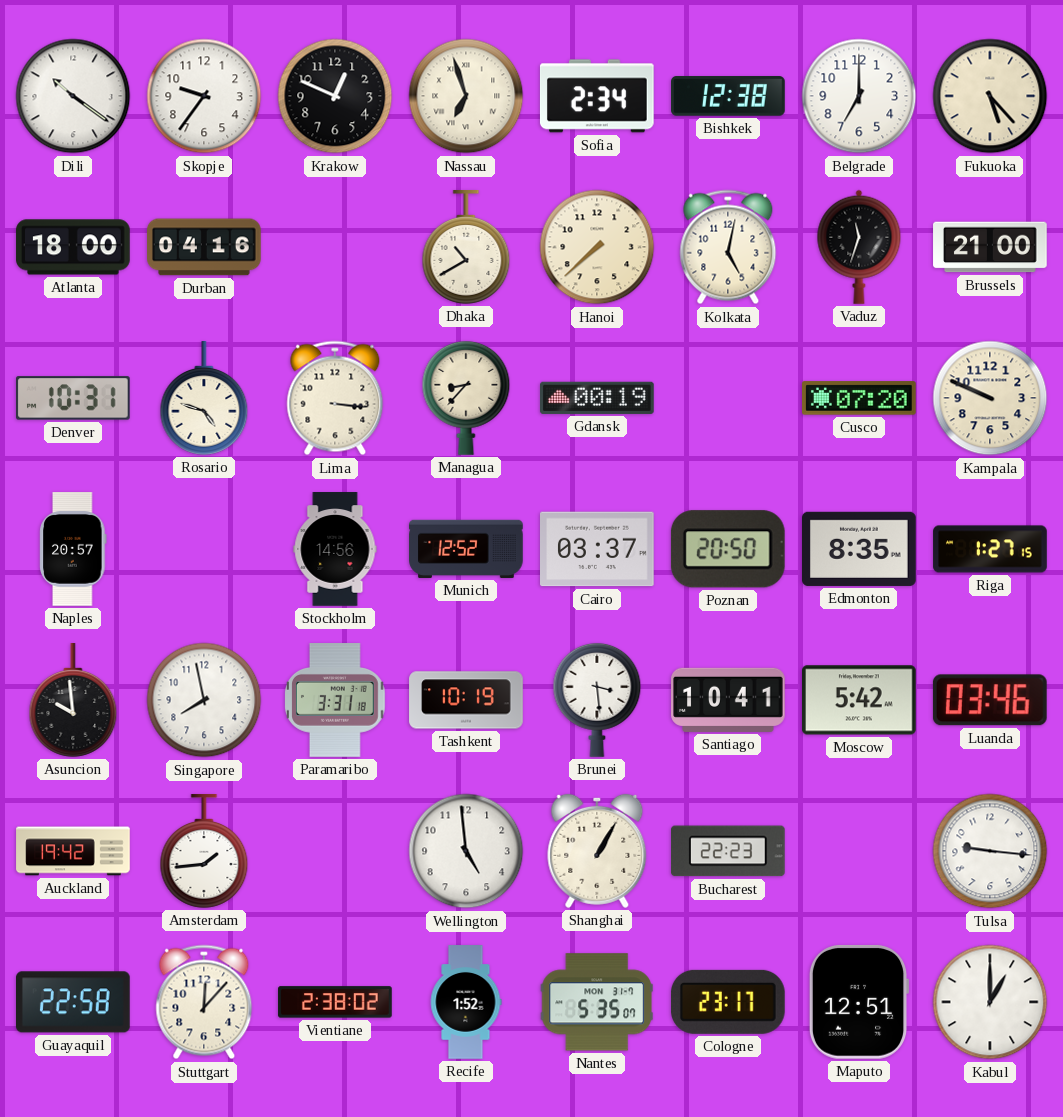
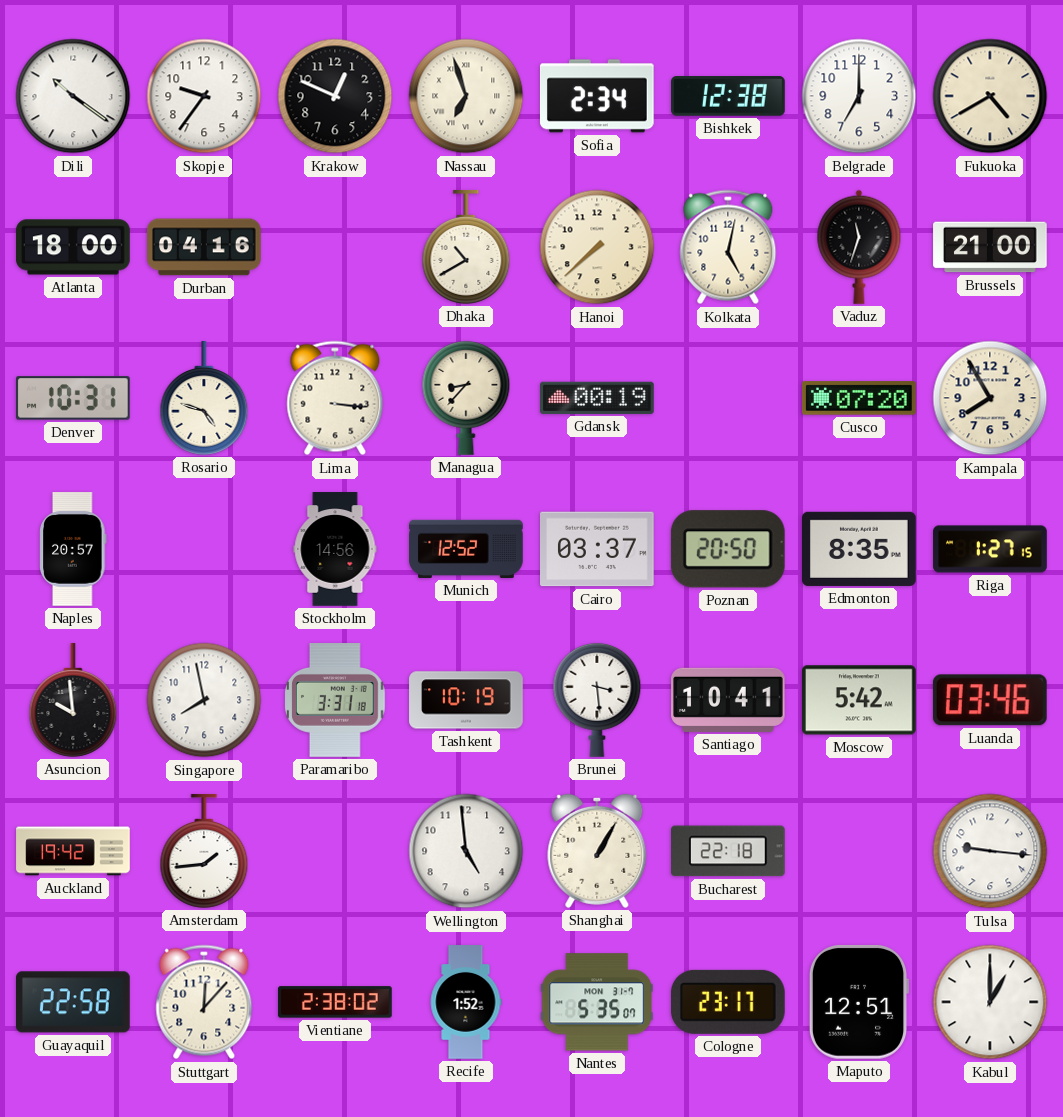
Fukuoka: 5:23 -> 4:40
Kampala: 9:49 -> 7:55
Bucharest: 22:23 -> 22:18
